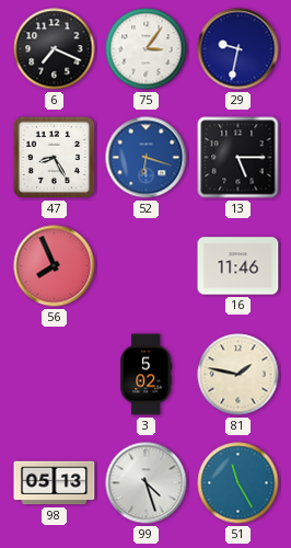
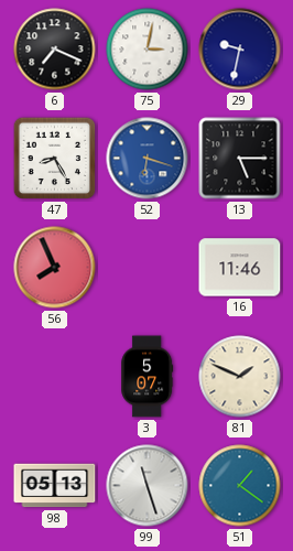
75: 3:06 -> 3:02
3: 5:02 -> 5:07
81: 1:47 -> 1:49
99: 4:27 -> 11:27
51: 11:25 -> 1:21
